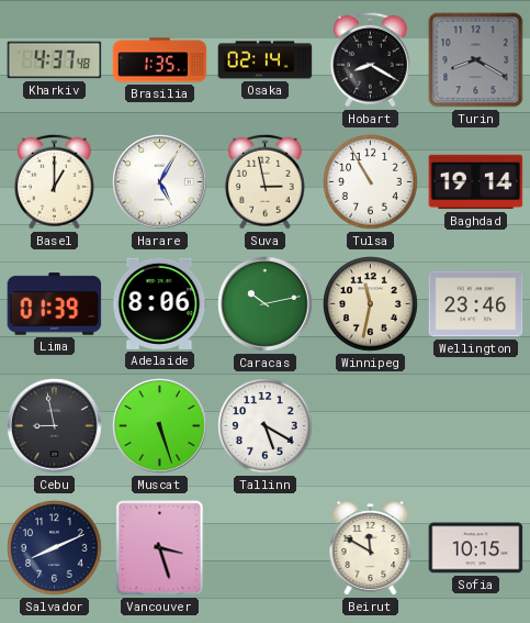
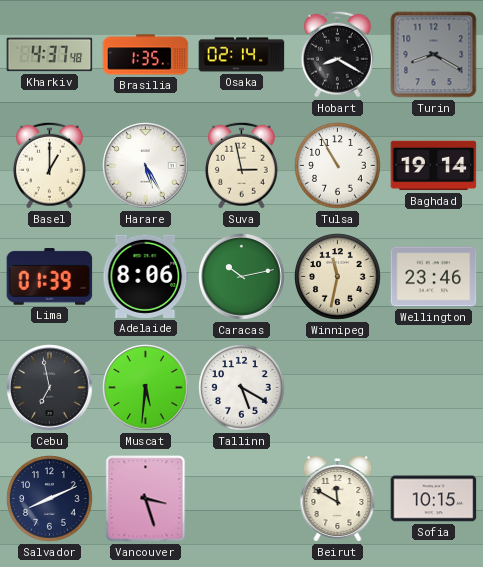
Harare: 5:05 -> 5:25
Cebu: 8:58 -> 6:58
Muscat: 5:27 -> 5:31
